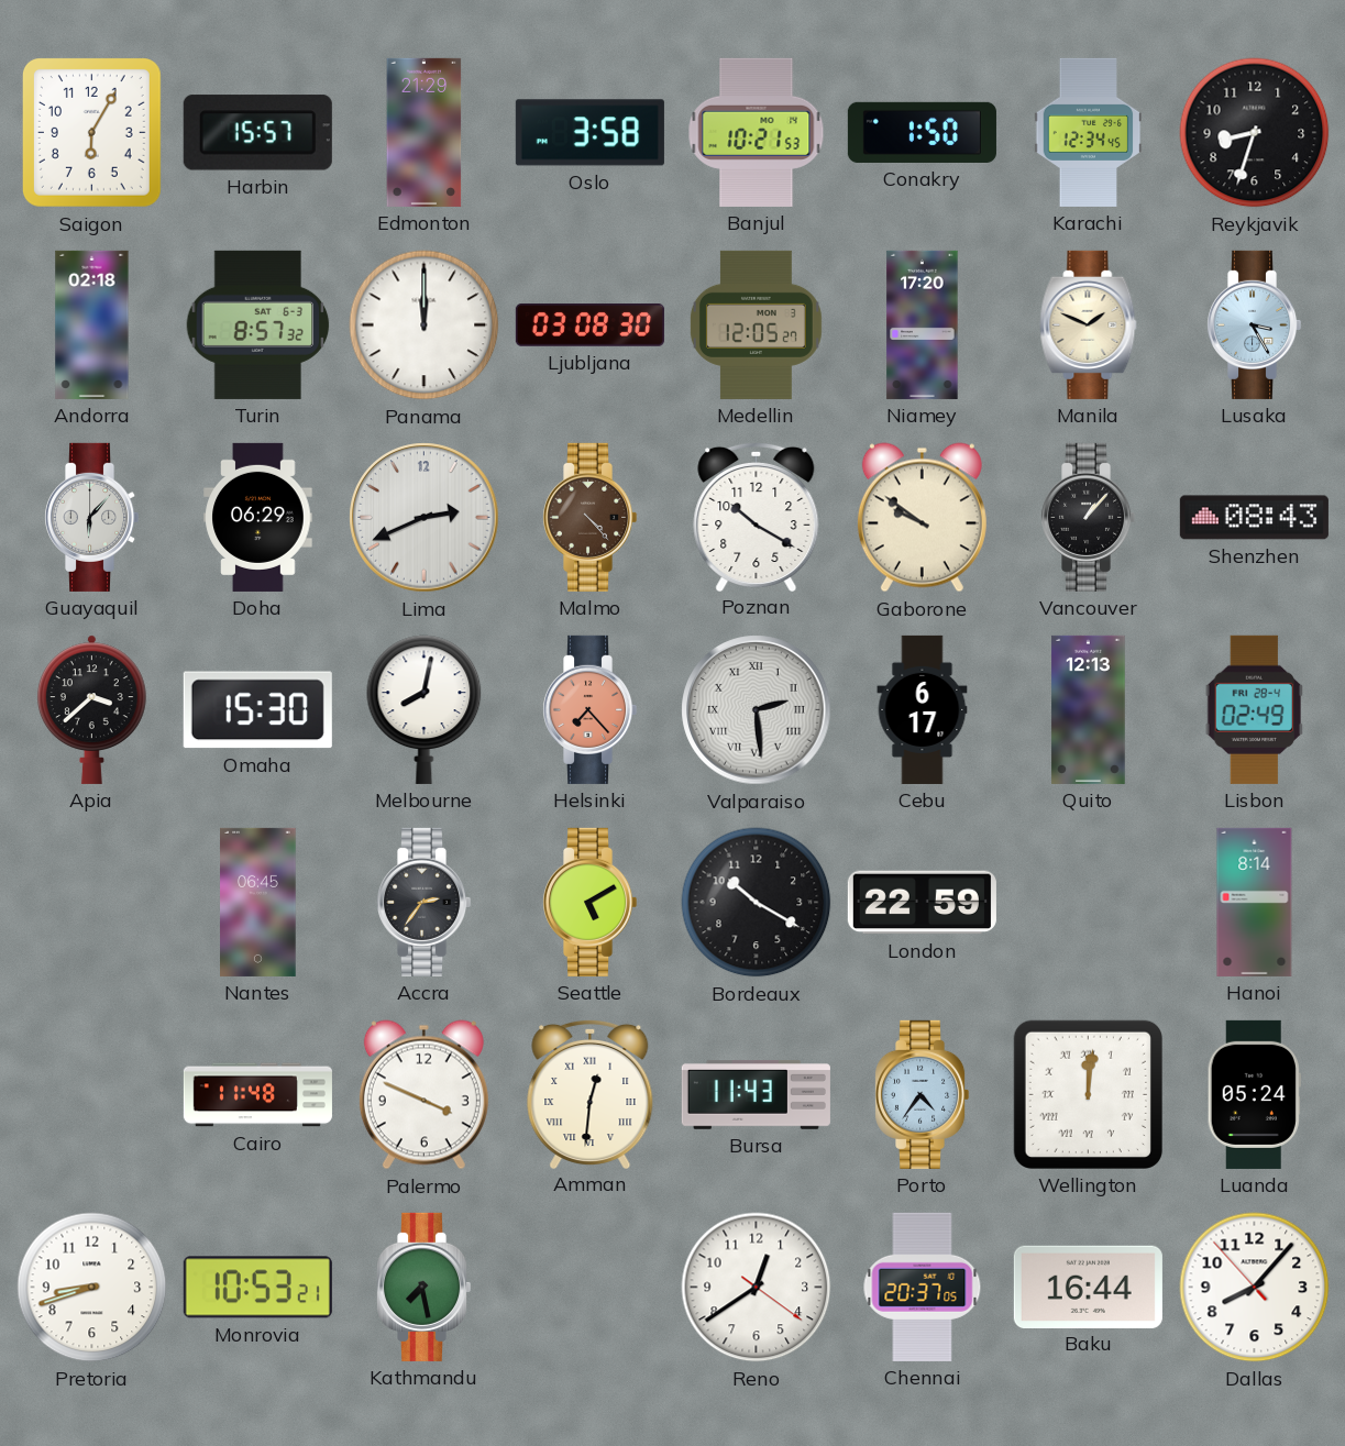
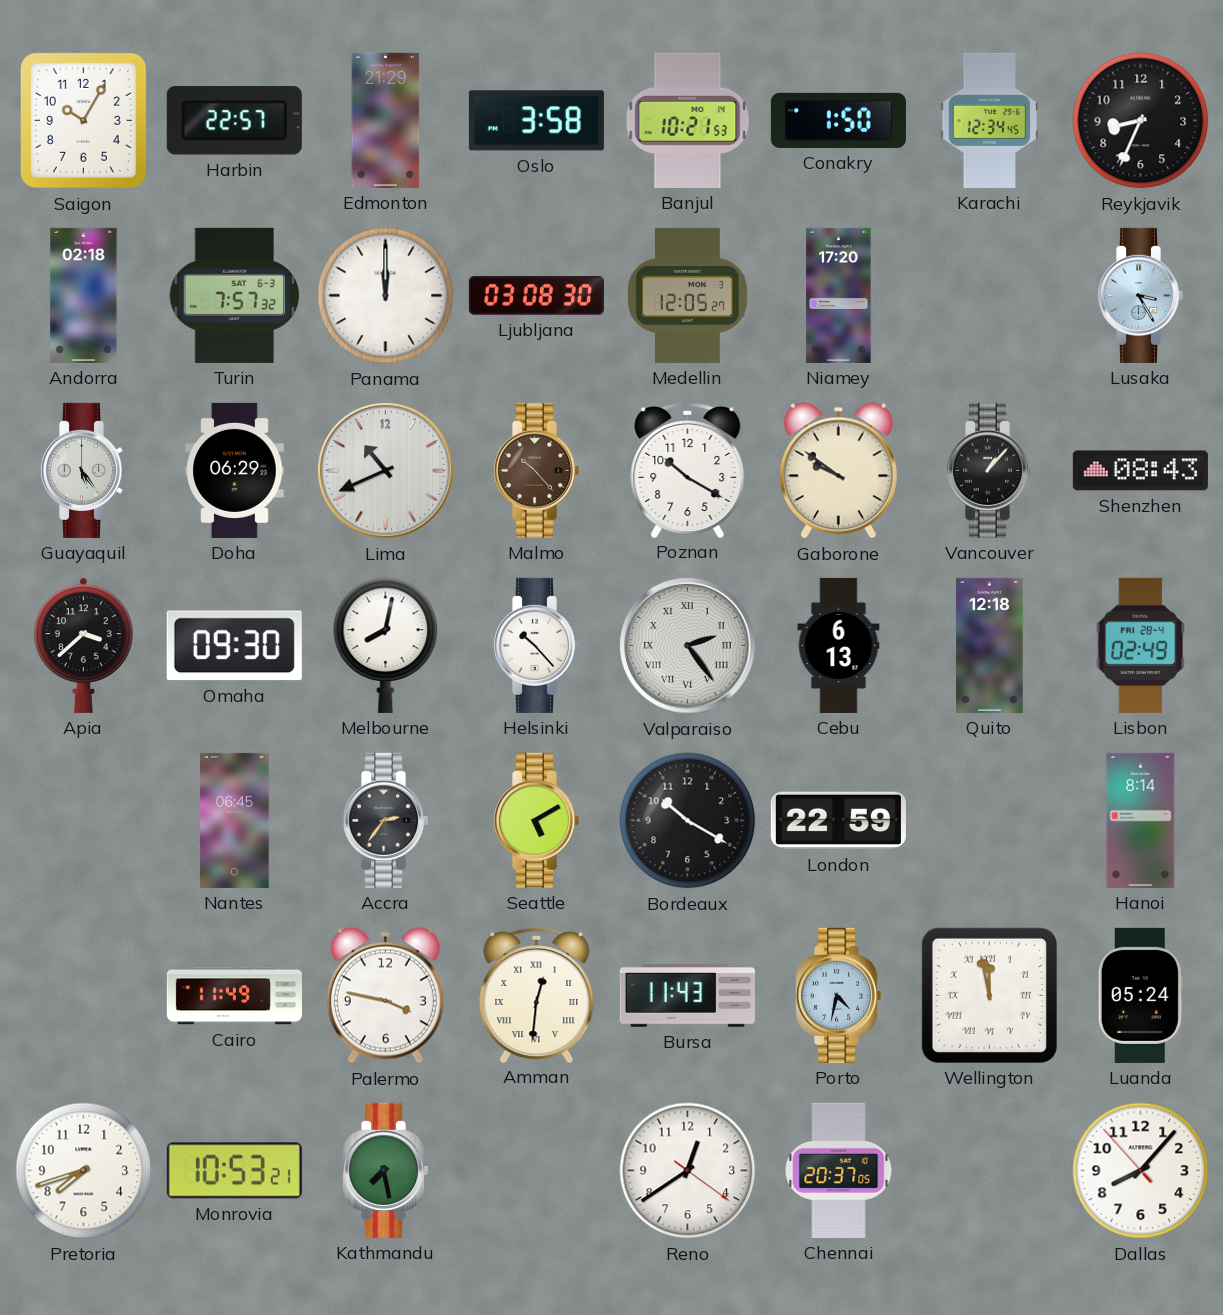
Saigon: 6:05 -> 10:05
Harbin: 15:57 -> 22:57
Reykjavik: 8:33 -> 8:34
Turin: 8:57 -> 7:57
Manila: 1:49 -> none
Guayaquil: 6:07 -> 5:24
Lima: 2:41 -> 10:41
Malmo: 4:23 -> 10:23
Omaha: 15:30 -> 09:30
Helsinki: 7:23 -> 10:23
Helsinki dial: salmon -> white
Valparaiso: 2:29 -> 2:24
Cebu: 6:17 -> 6:13
Quito: 12:13 -> 12:18
Cairo: 11:48 -> 11:49
Palermo: 3:49 -> 3:47
Porto: 4:36 -> 4:32
Wellington: 12:01 -> 11:58
Pretoria: 8:42 -> 7:42
Baku: 16:44 -> none
